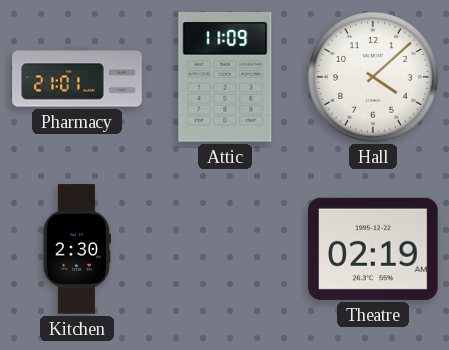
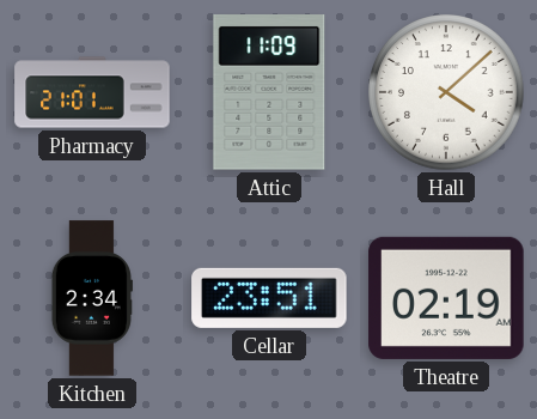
Kitchen: 2:30 -> 2:34
Cellar: none -> 23:51
